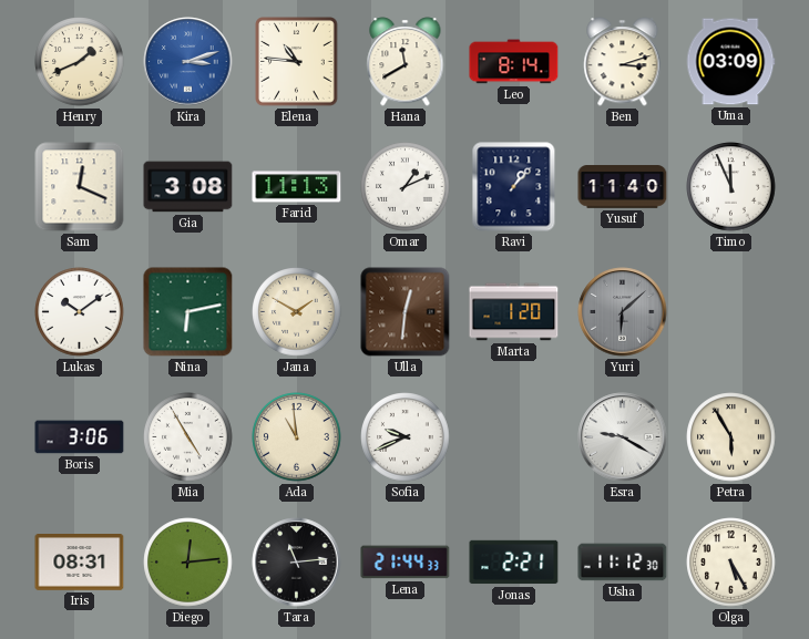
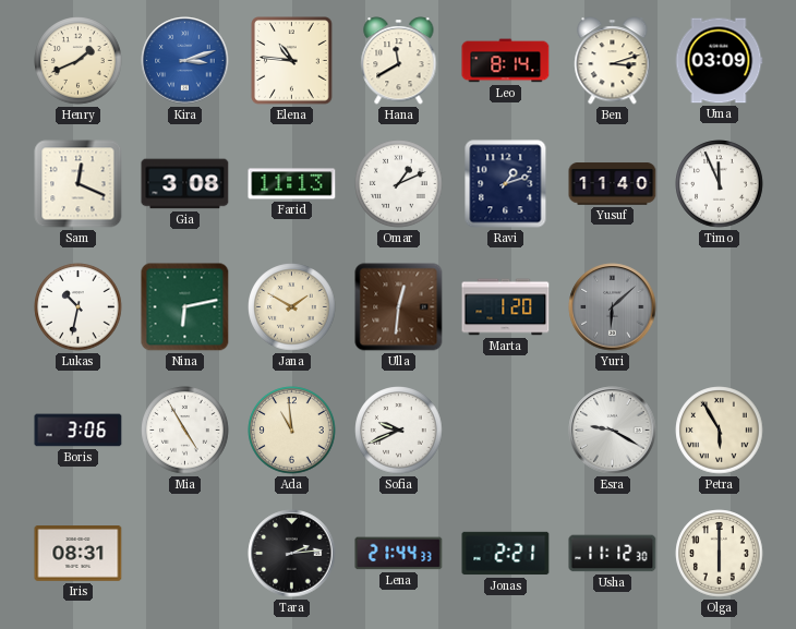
Ravi: 1:07 -> 1:12
Lukas: 10:09 -> 10:32
Diego: 12:14 -> none
Tara: 11:14 -> 2:14
Olga: 5:25 -> 6:00
